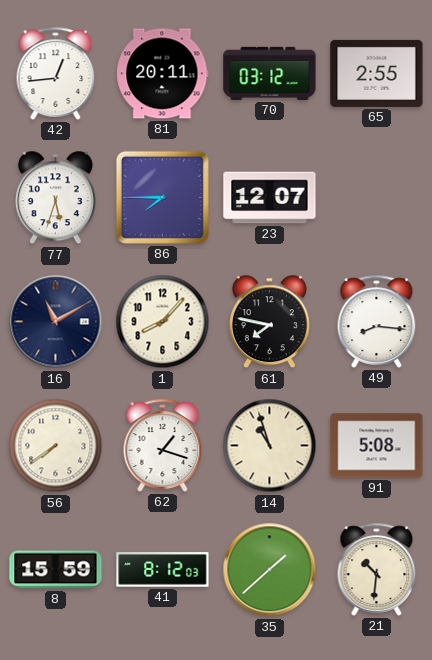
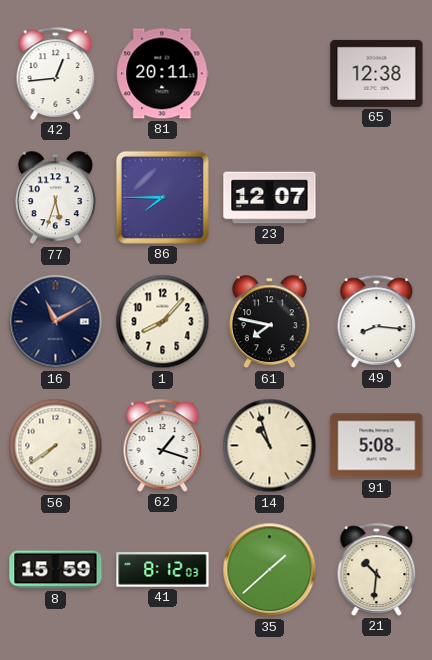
70: 03:12 -> none
65: 2:55 -> 12:38
